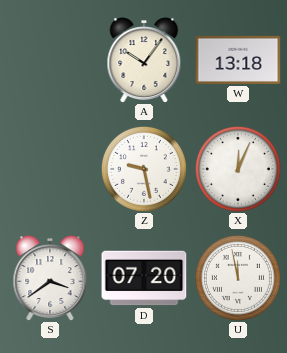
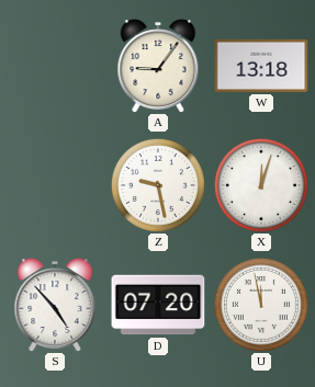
A: 10:06 -> 9:06
X: 12:04 -> 12:03
S: 3:39 -> 4:53
